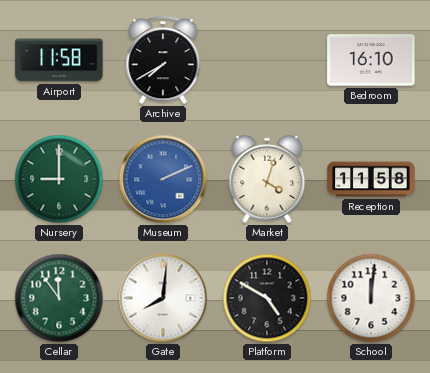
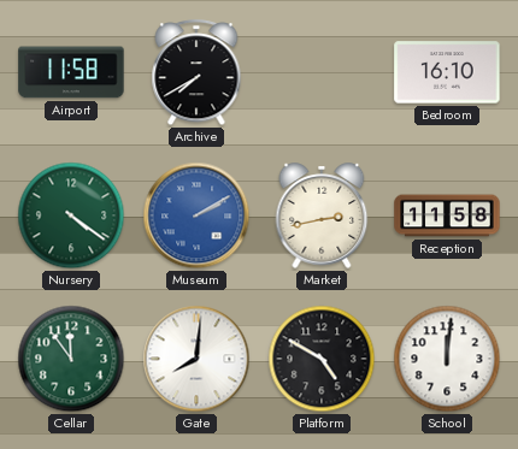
Nursery: 9:00 -> 4:21
Museum: 2:11 -> 2:10
Market: 4:03 -> 2:43
